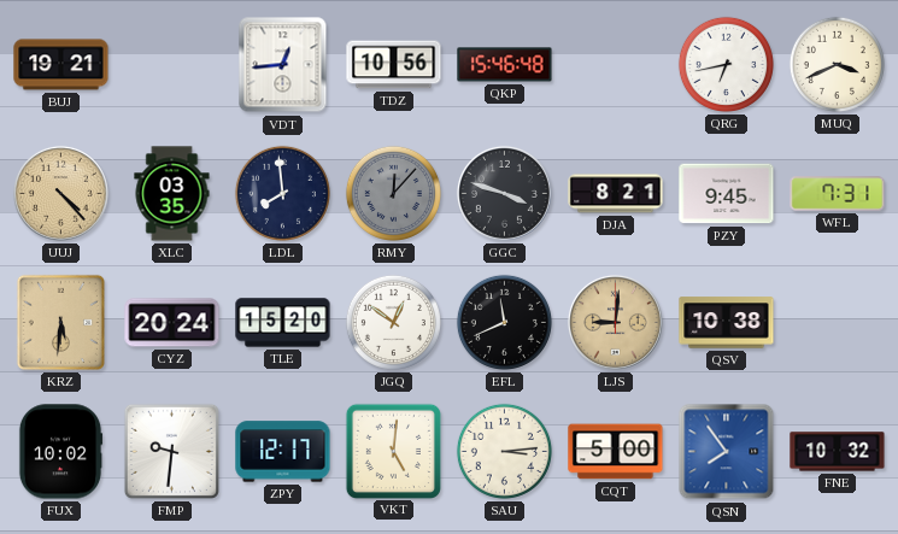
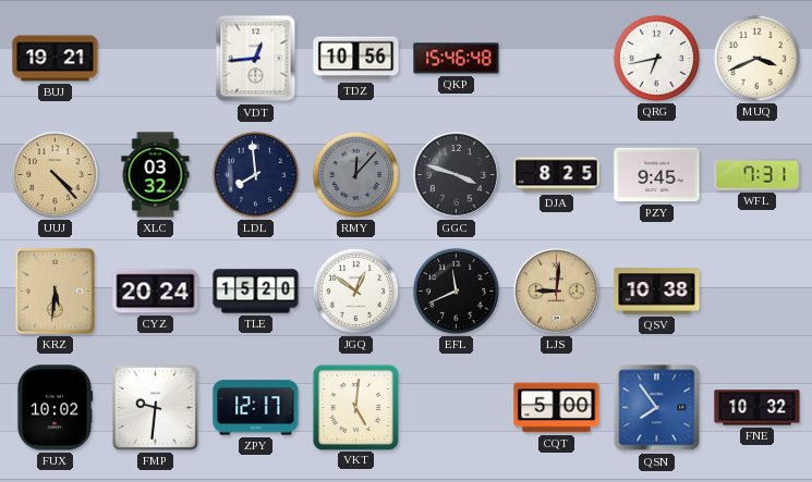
XLC: 03:35 -> 03:32
DJA: 8:21 -> 8:25
SAU: 3:14 -> none
